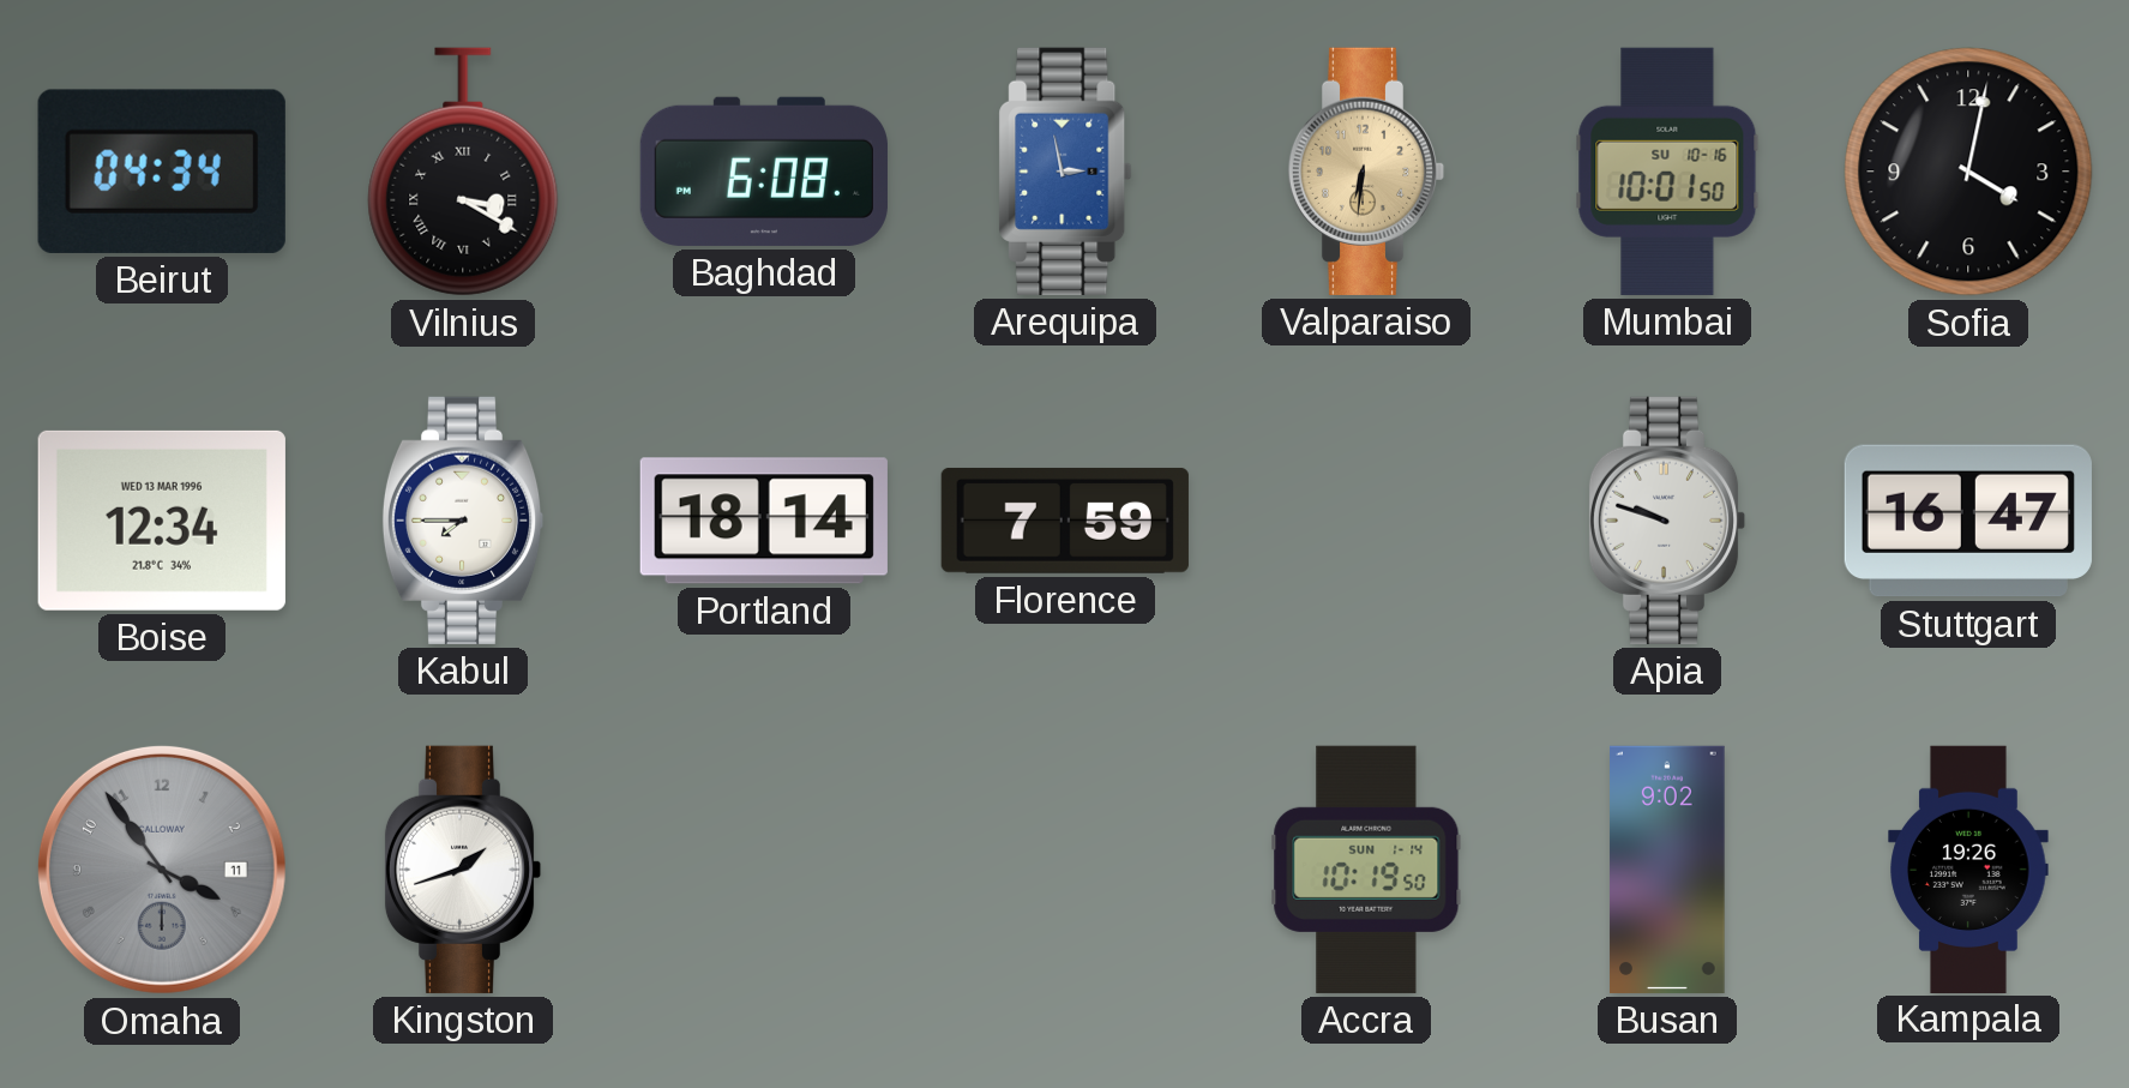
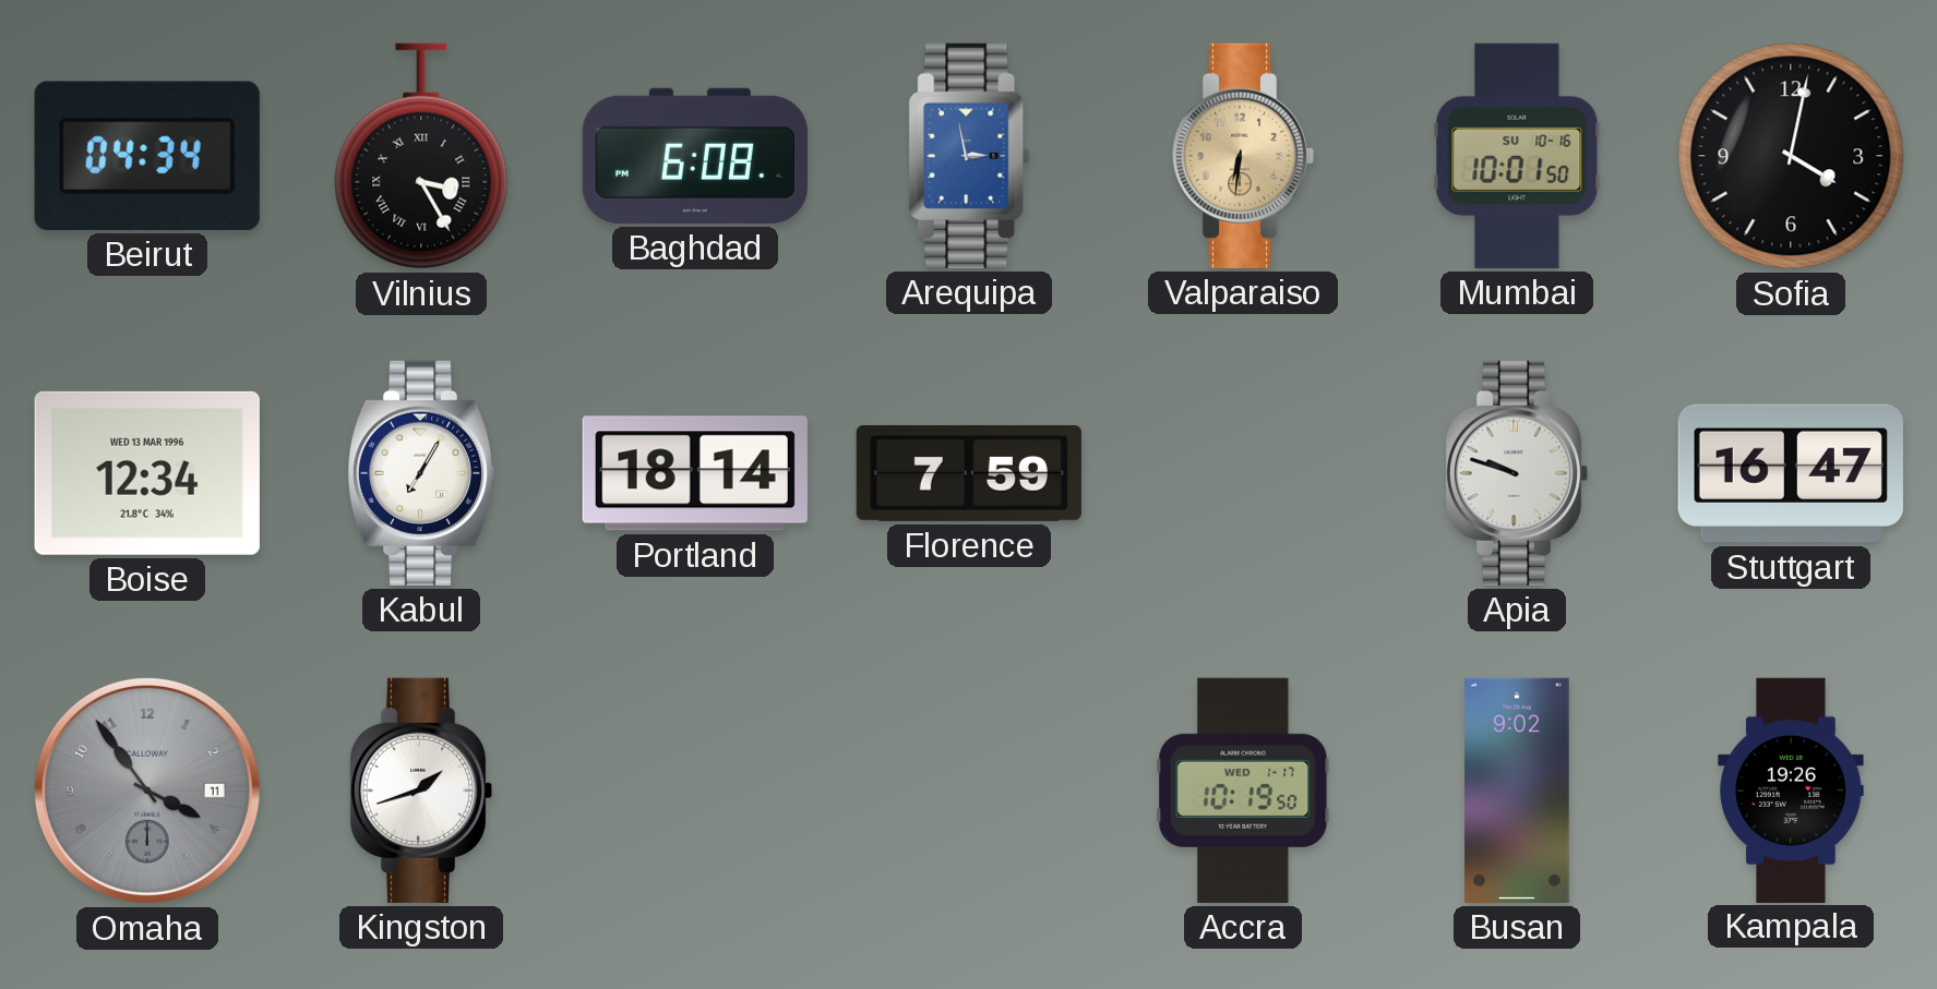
Vilnius: 3:20 -> 3:25
Kabul: 7:45 -> 7:05
Accra date: SUN 1-14 -> WED 1-17
